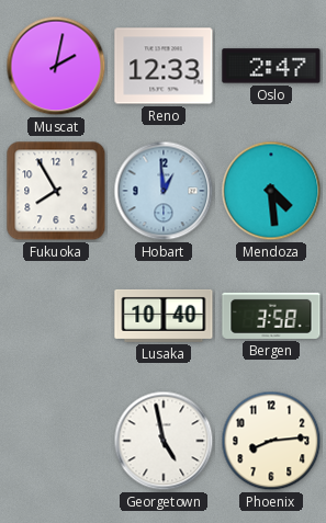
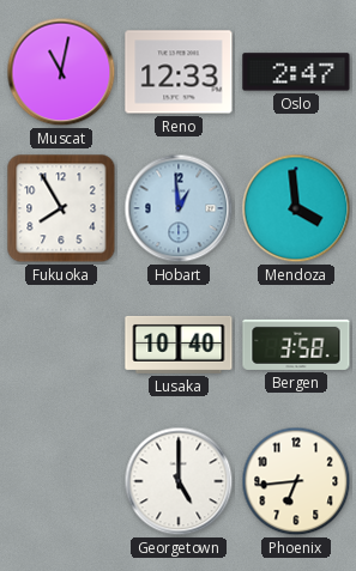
Muscat: 2:02 -> 11:02
Mendoza: 4:29 -> 3:59
Georgetown: 4:58 -> 5:00
Phoenix: 8:14 -> 6:44
